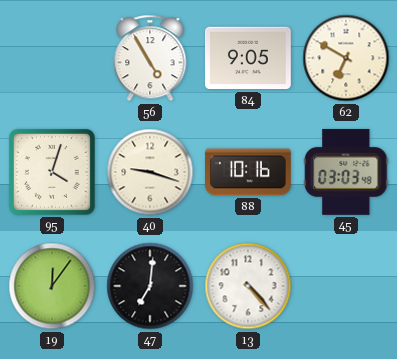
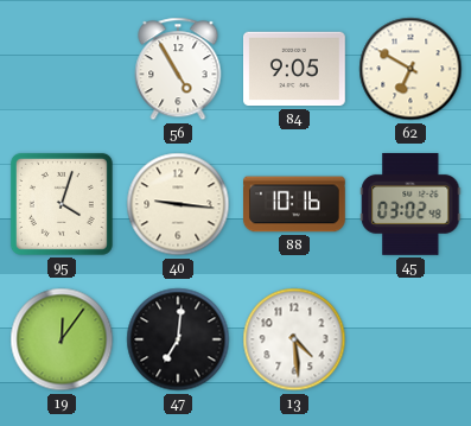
40: 9:18 -> 9:16
45: 03:03 -> 03:02
13: 4:23 -> 4:29
